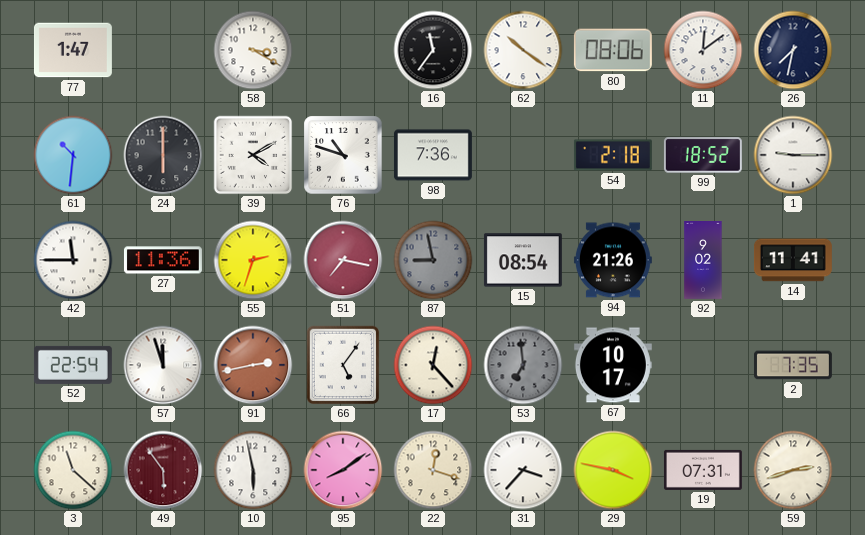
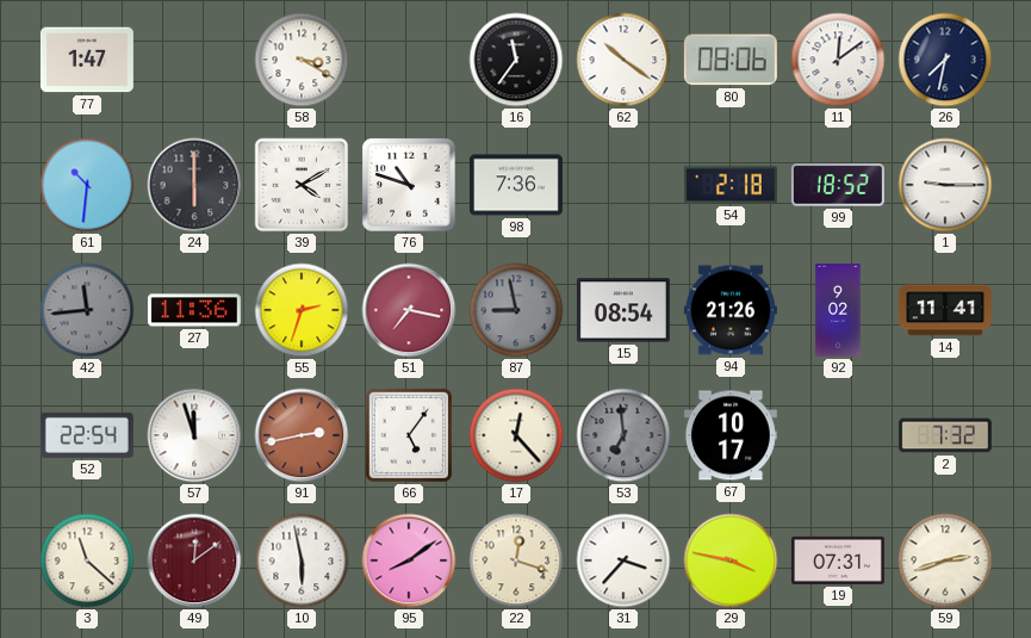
42: 11:45 -> 11:44
42 dial: white -> grey
2: 7:35 -> 7:32
49: 5:54 -> 12:09
